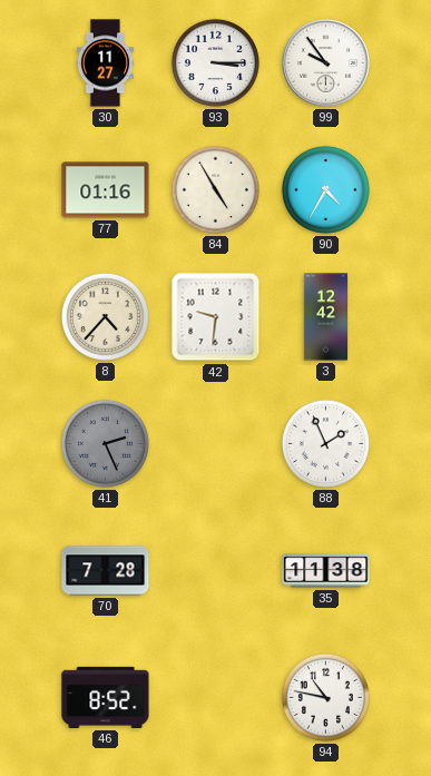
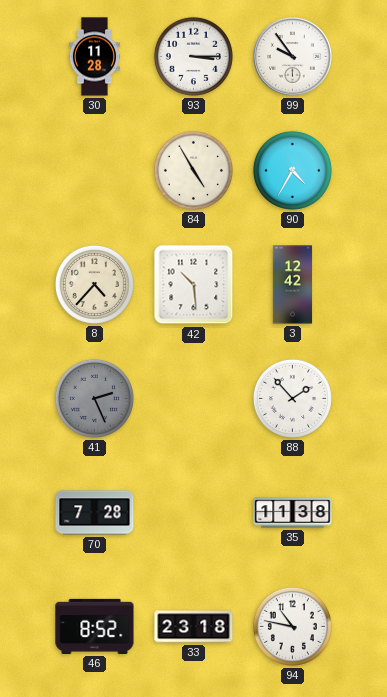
30: 11:27 -> 11:28
77: 01:16 -> none
42: 9:31 -> 10:29
88: 1:56 -> 1:53
33: none -> 23:18
